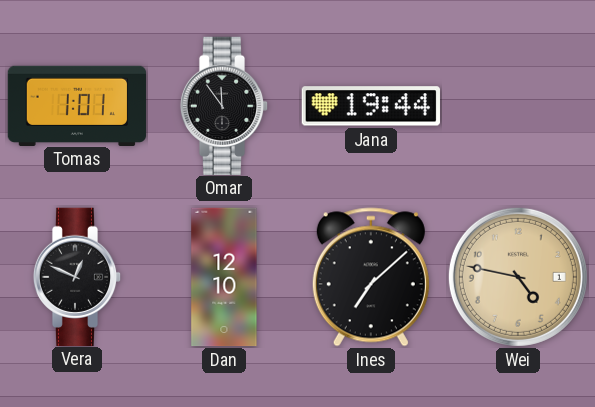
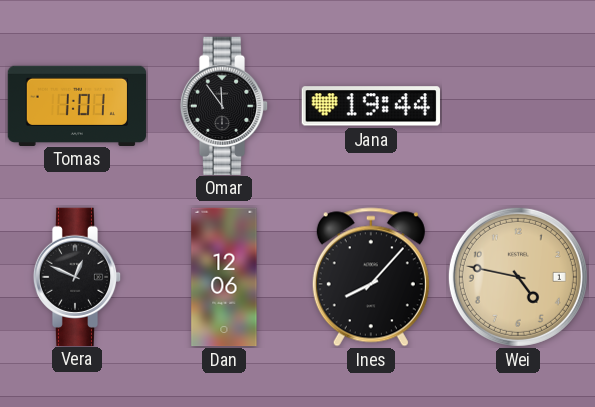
Dan: 12:10 -> 12:06
Ines: 7:08 -> 8:07
